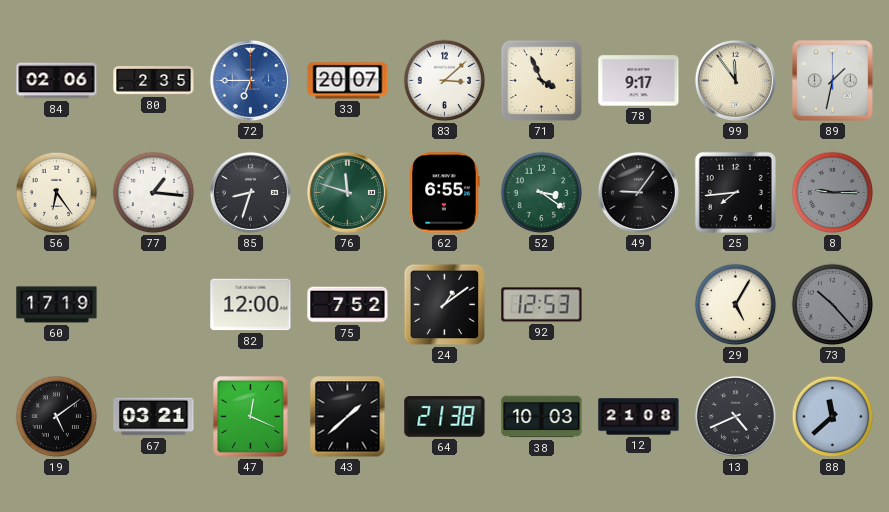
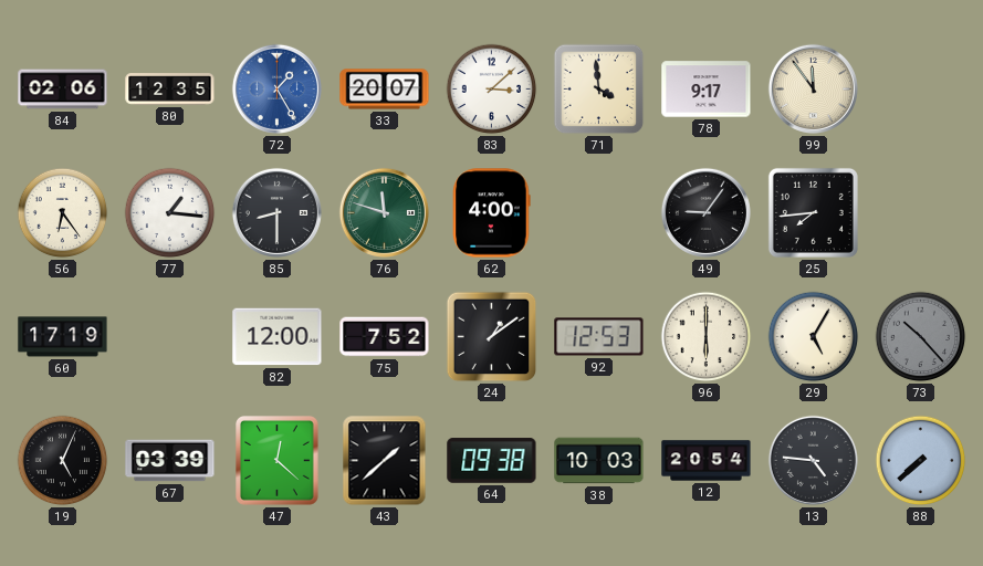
80: 2:35 -> 12:35
72: 6:45 -> 1:25
71: 3:56 -> 3:59
89: 1:32 -> none
85: 8:33 -> 8:30
62: 6:55 -> 4:00
52: 3:21 -> none
8: 9:15 -> none
96: none -> 6:00
19: 5:09 -> 5:04
67: 03:21 -> 03:39
47: 12:19 -> 12:22
64: 21:38 -> 09:38
12: 21:08 -> 20:54
13: 4:41 -> 4:46
88: 11:38 -> 7:38
